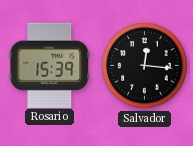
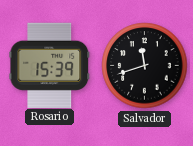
Salvador: 12:16 -> 11:42
